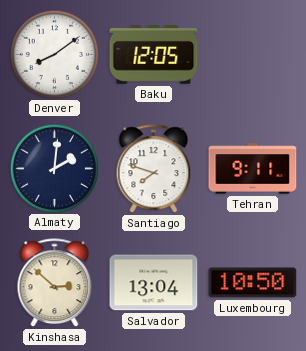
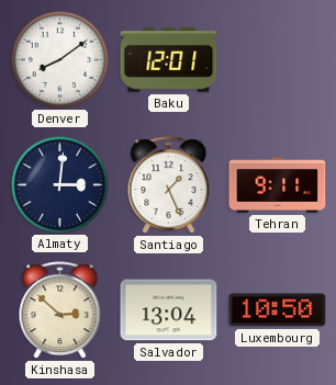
Baku: 12:05 -> 12:01
Almaty: 2:01 -> 3:01
Santiago: 7:48 -> 1:26
